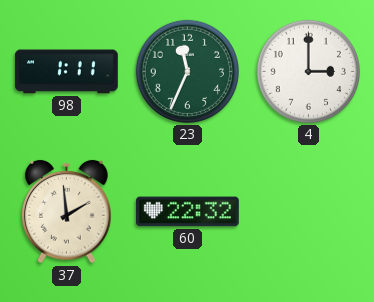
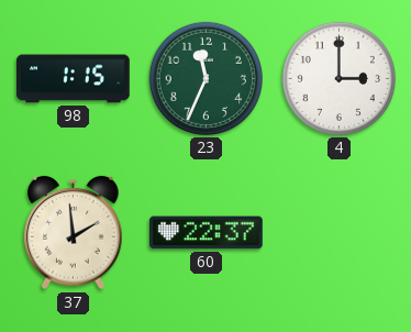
98: 1:11 -> 1:15
60: 22:32 -> 22:37
